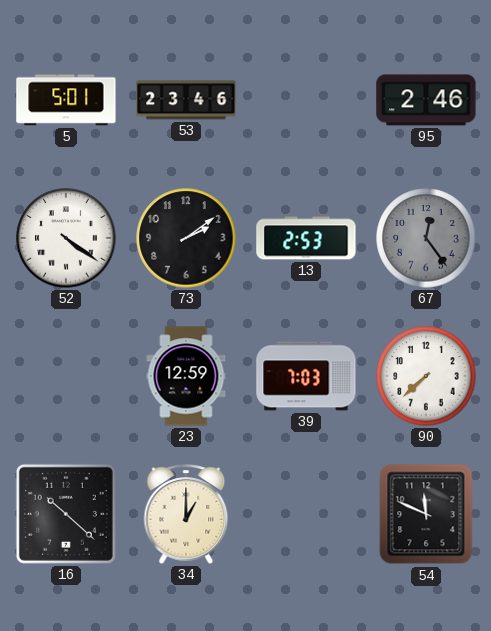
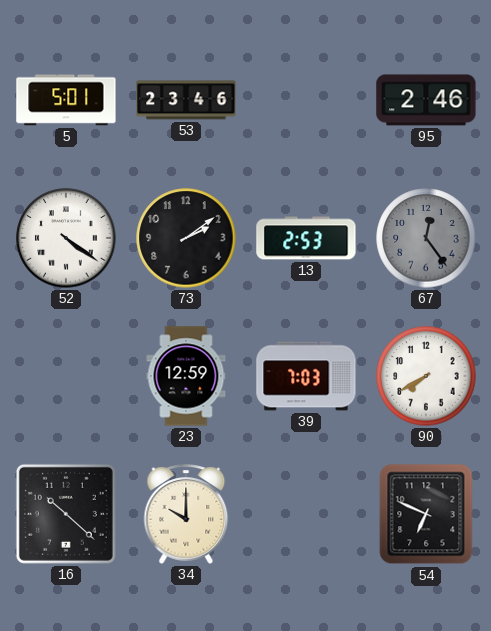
90: 7:38 -> 7:40
34: 1:00 -> 10:00
54: 11:49 -> 6:49
